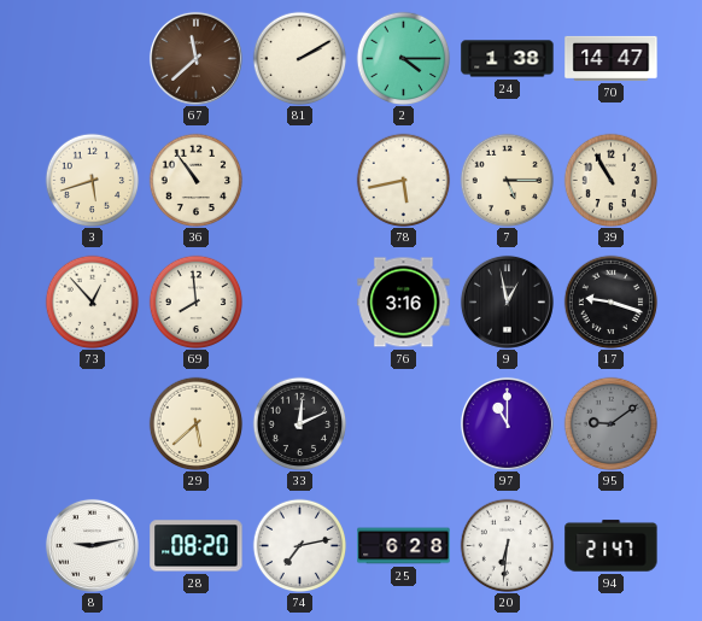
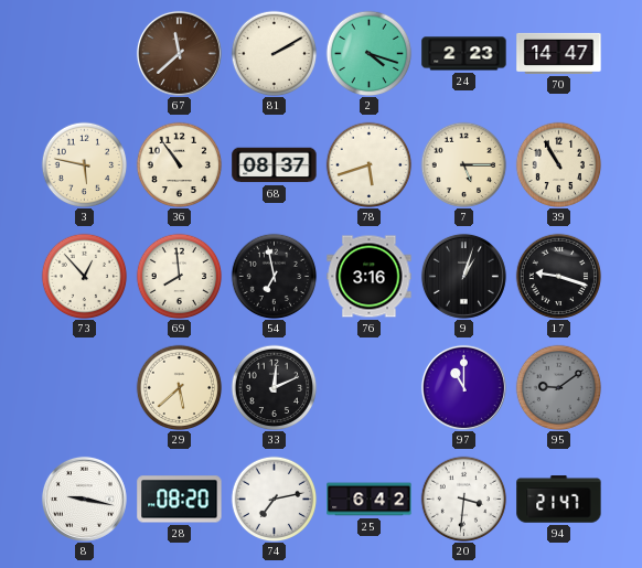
2: 4:15 -> 4:18
24: 1:38 -> 2:23
3: 5:42 -> 5:47
68: none -> 08:37
78: 5:43 -> 5:42
54: none -> 6:58
9: 12:58 -> 1:03
8: 9:13 -> 9:17
25: 6:28 -> 6:42
20: 6:31 -> 3:31
